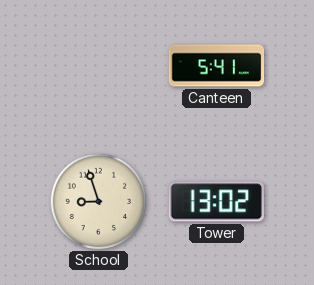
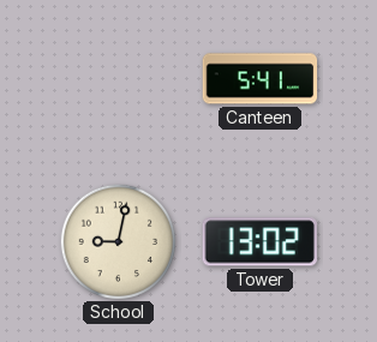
School: 8:57 -> 9:02
